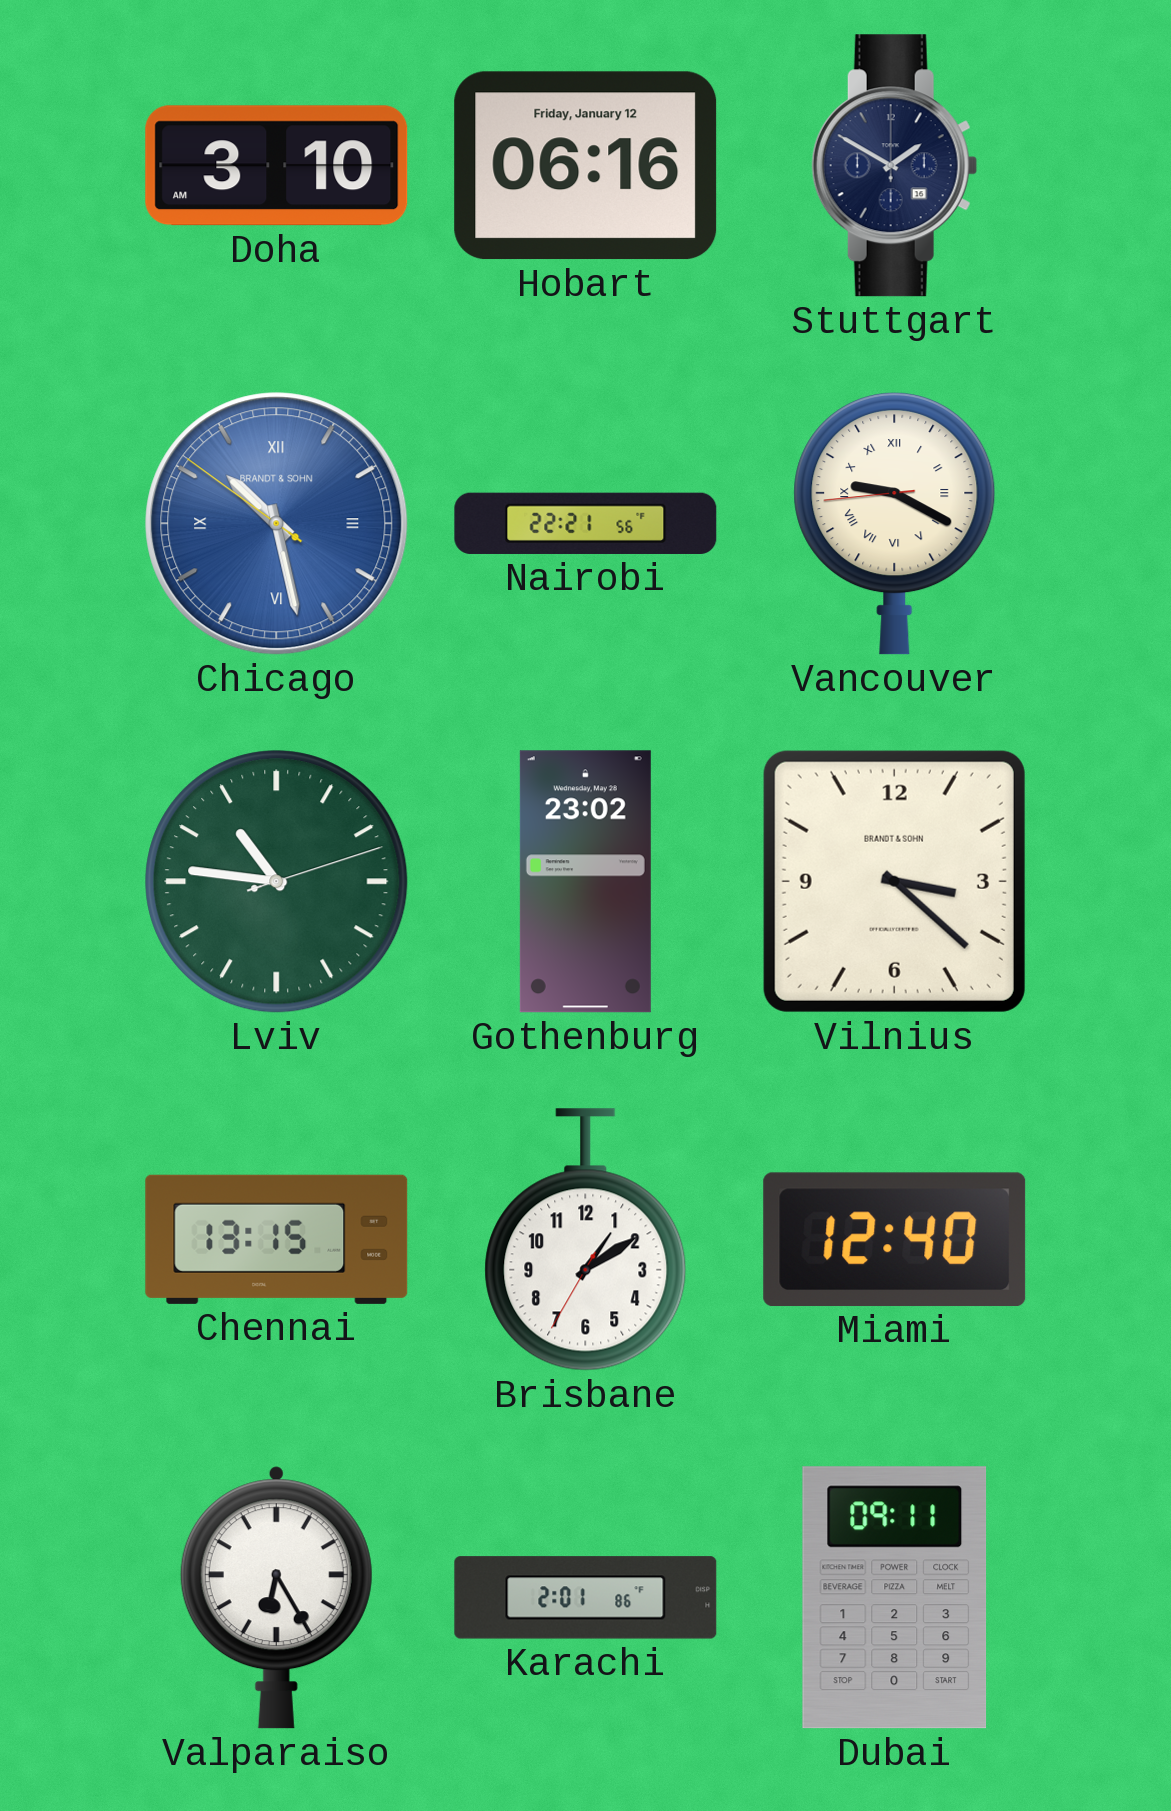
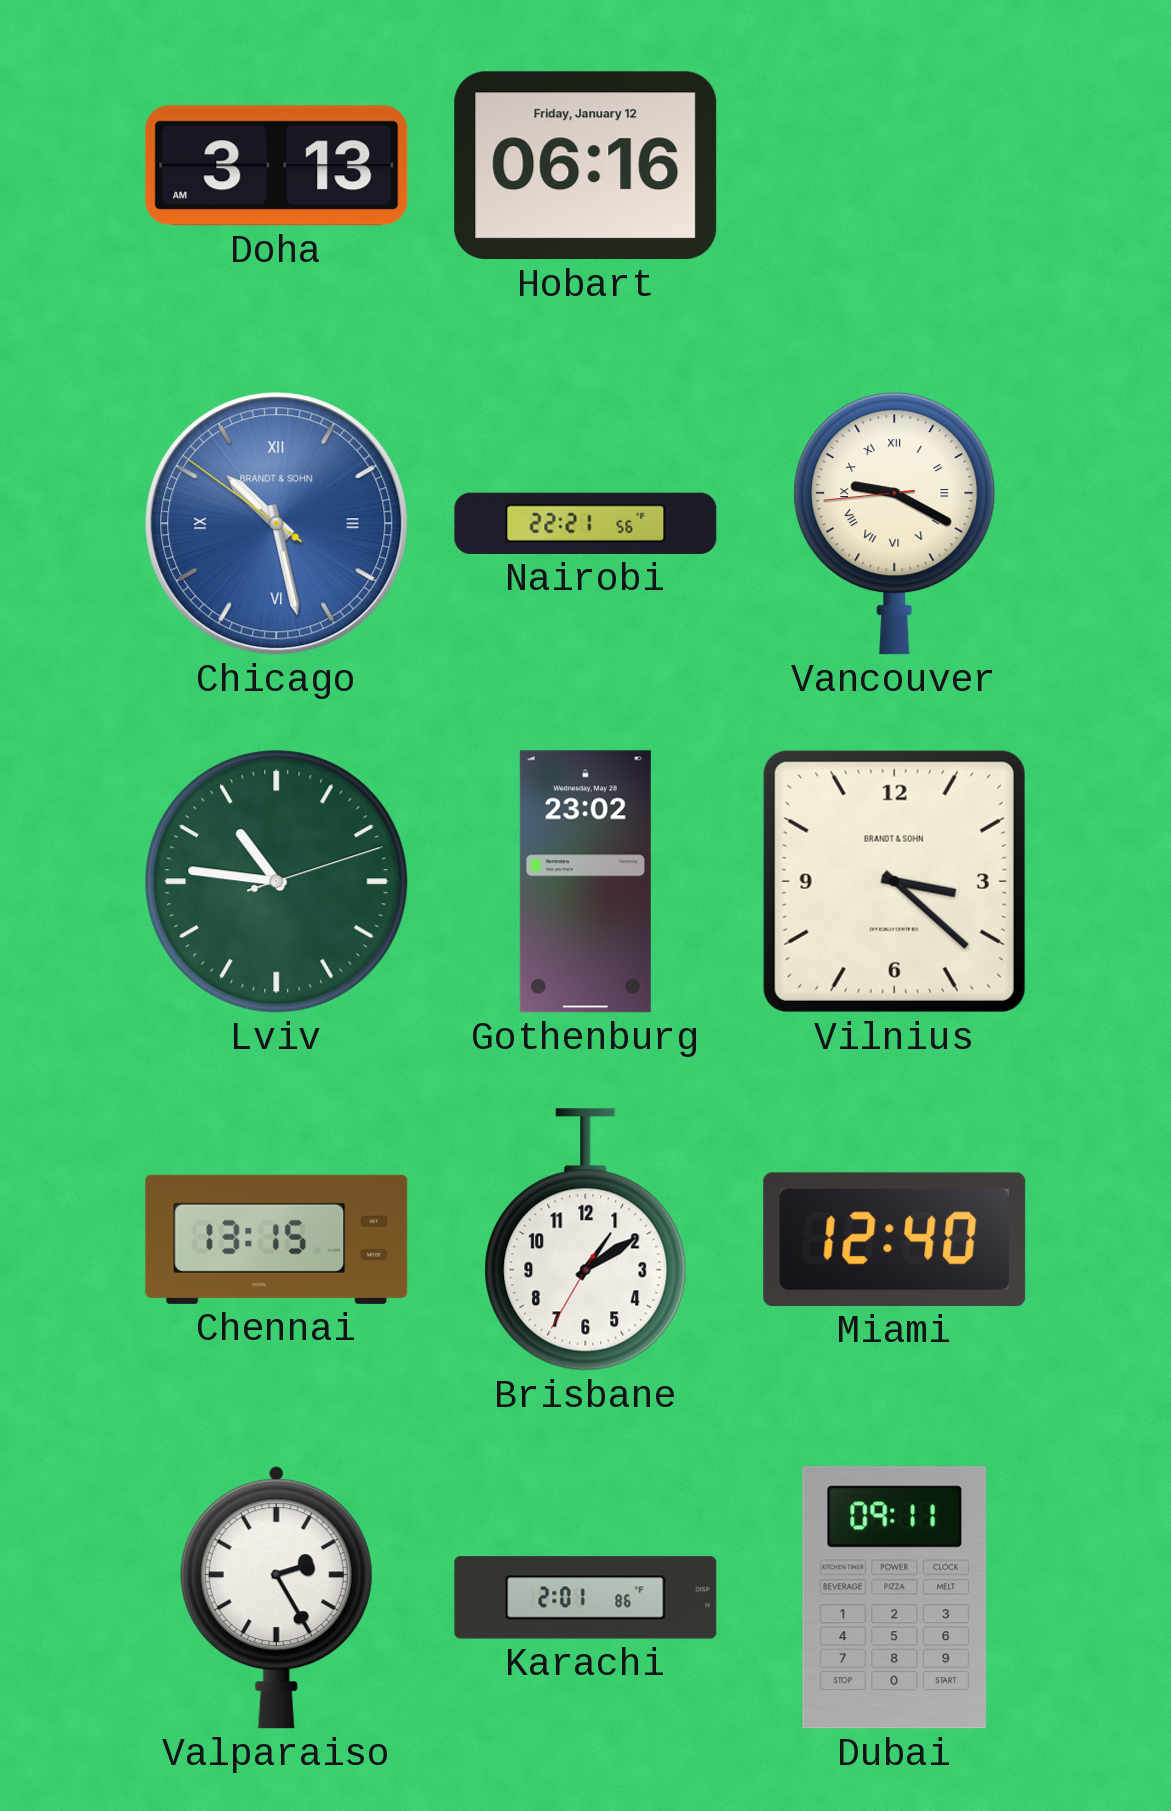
Doha: 3:10 -> 3:13
Stuttgart: 1:50 -> none
Valparaiso: 6:25 -> 2:25
